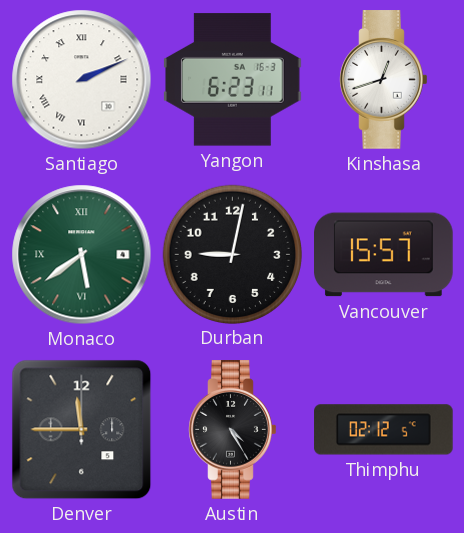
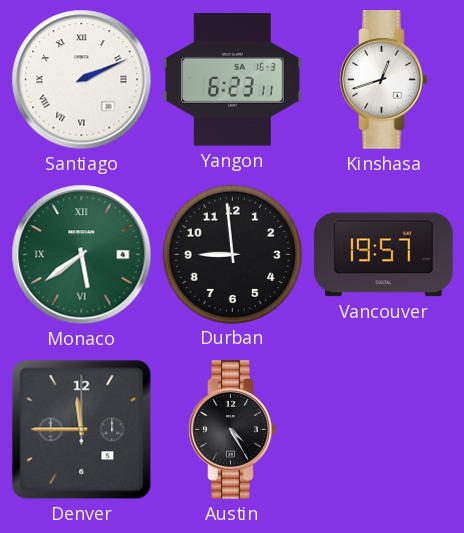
Durban: 9:02 -> 8:59
Vancouver: 15:57 -> 19:57
Thimphu: 02:12 -> none
